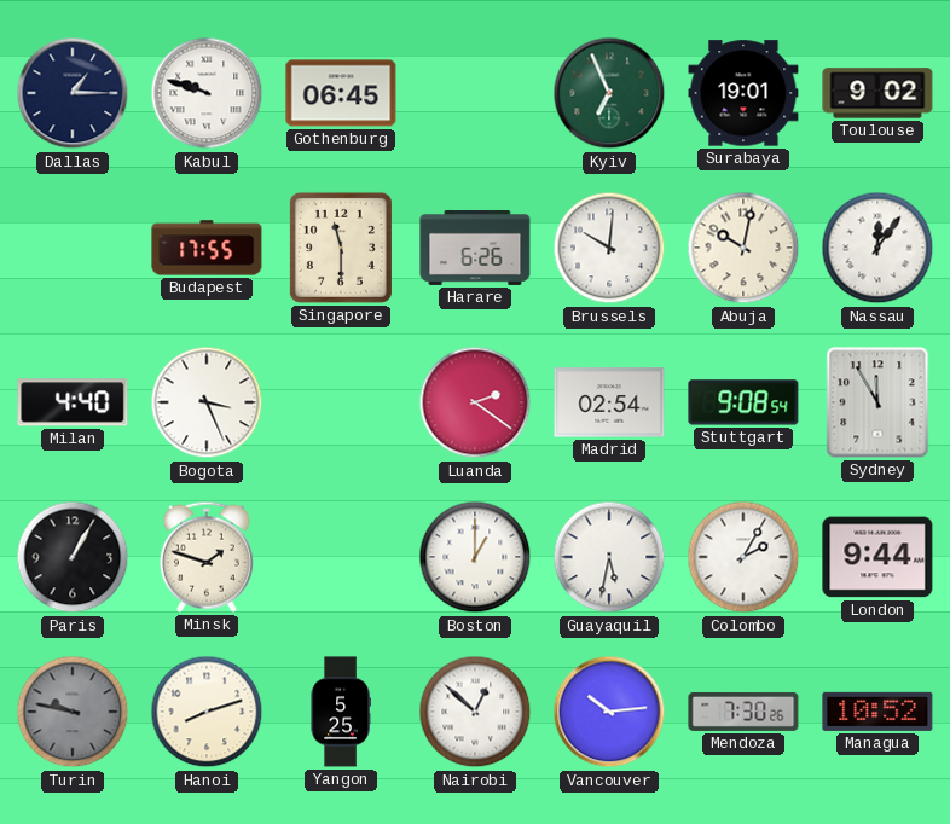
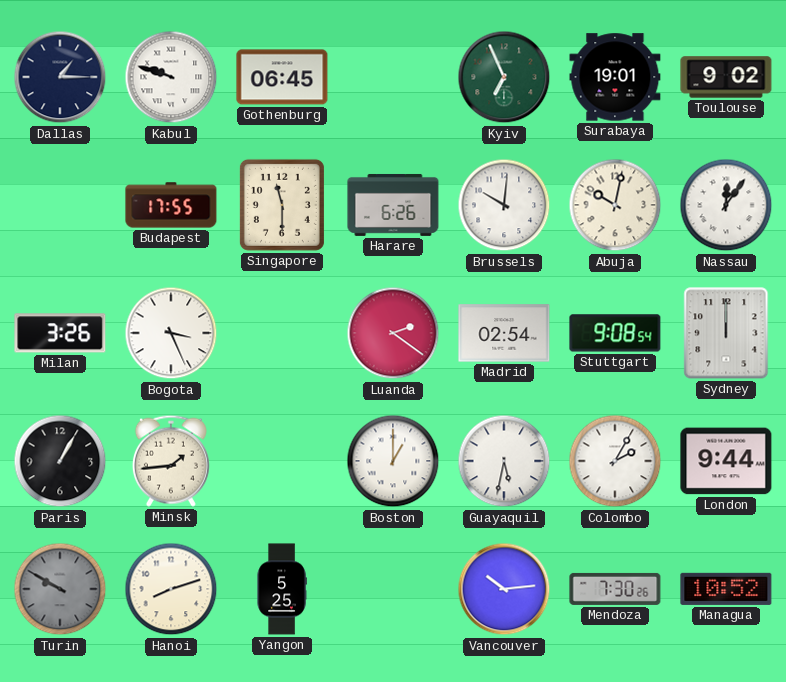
Milan: 4:40 -> 3:26
Sydney: 11:55 -> 12:00
Minsk: 1:48 -> 1:44
Turin: 9:47 -> 9:50
Nairobi: 12:52 -> none
